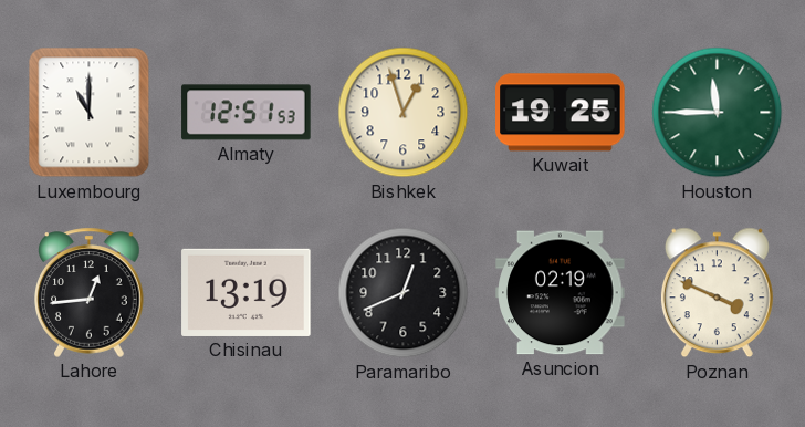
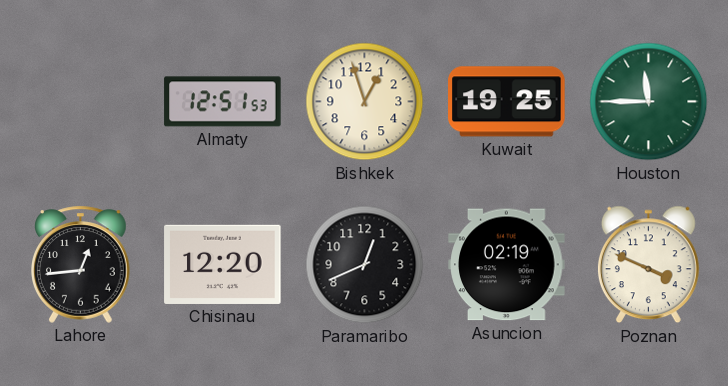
Luxembourg: 11:00 -> none
Chisinau: 13:19 -> 12:20
